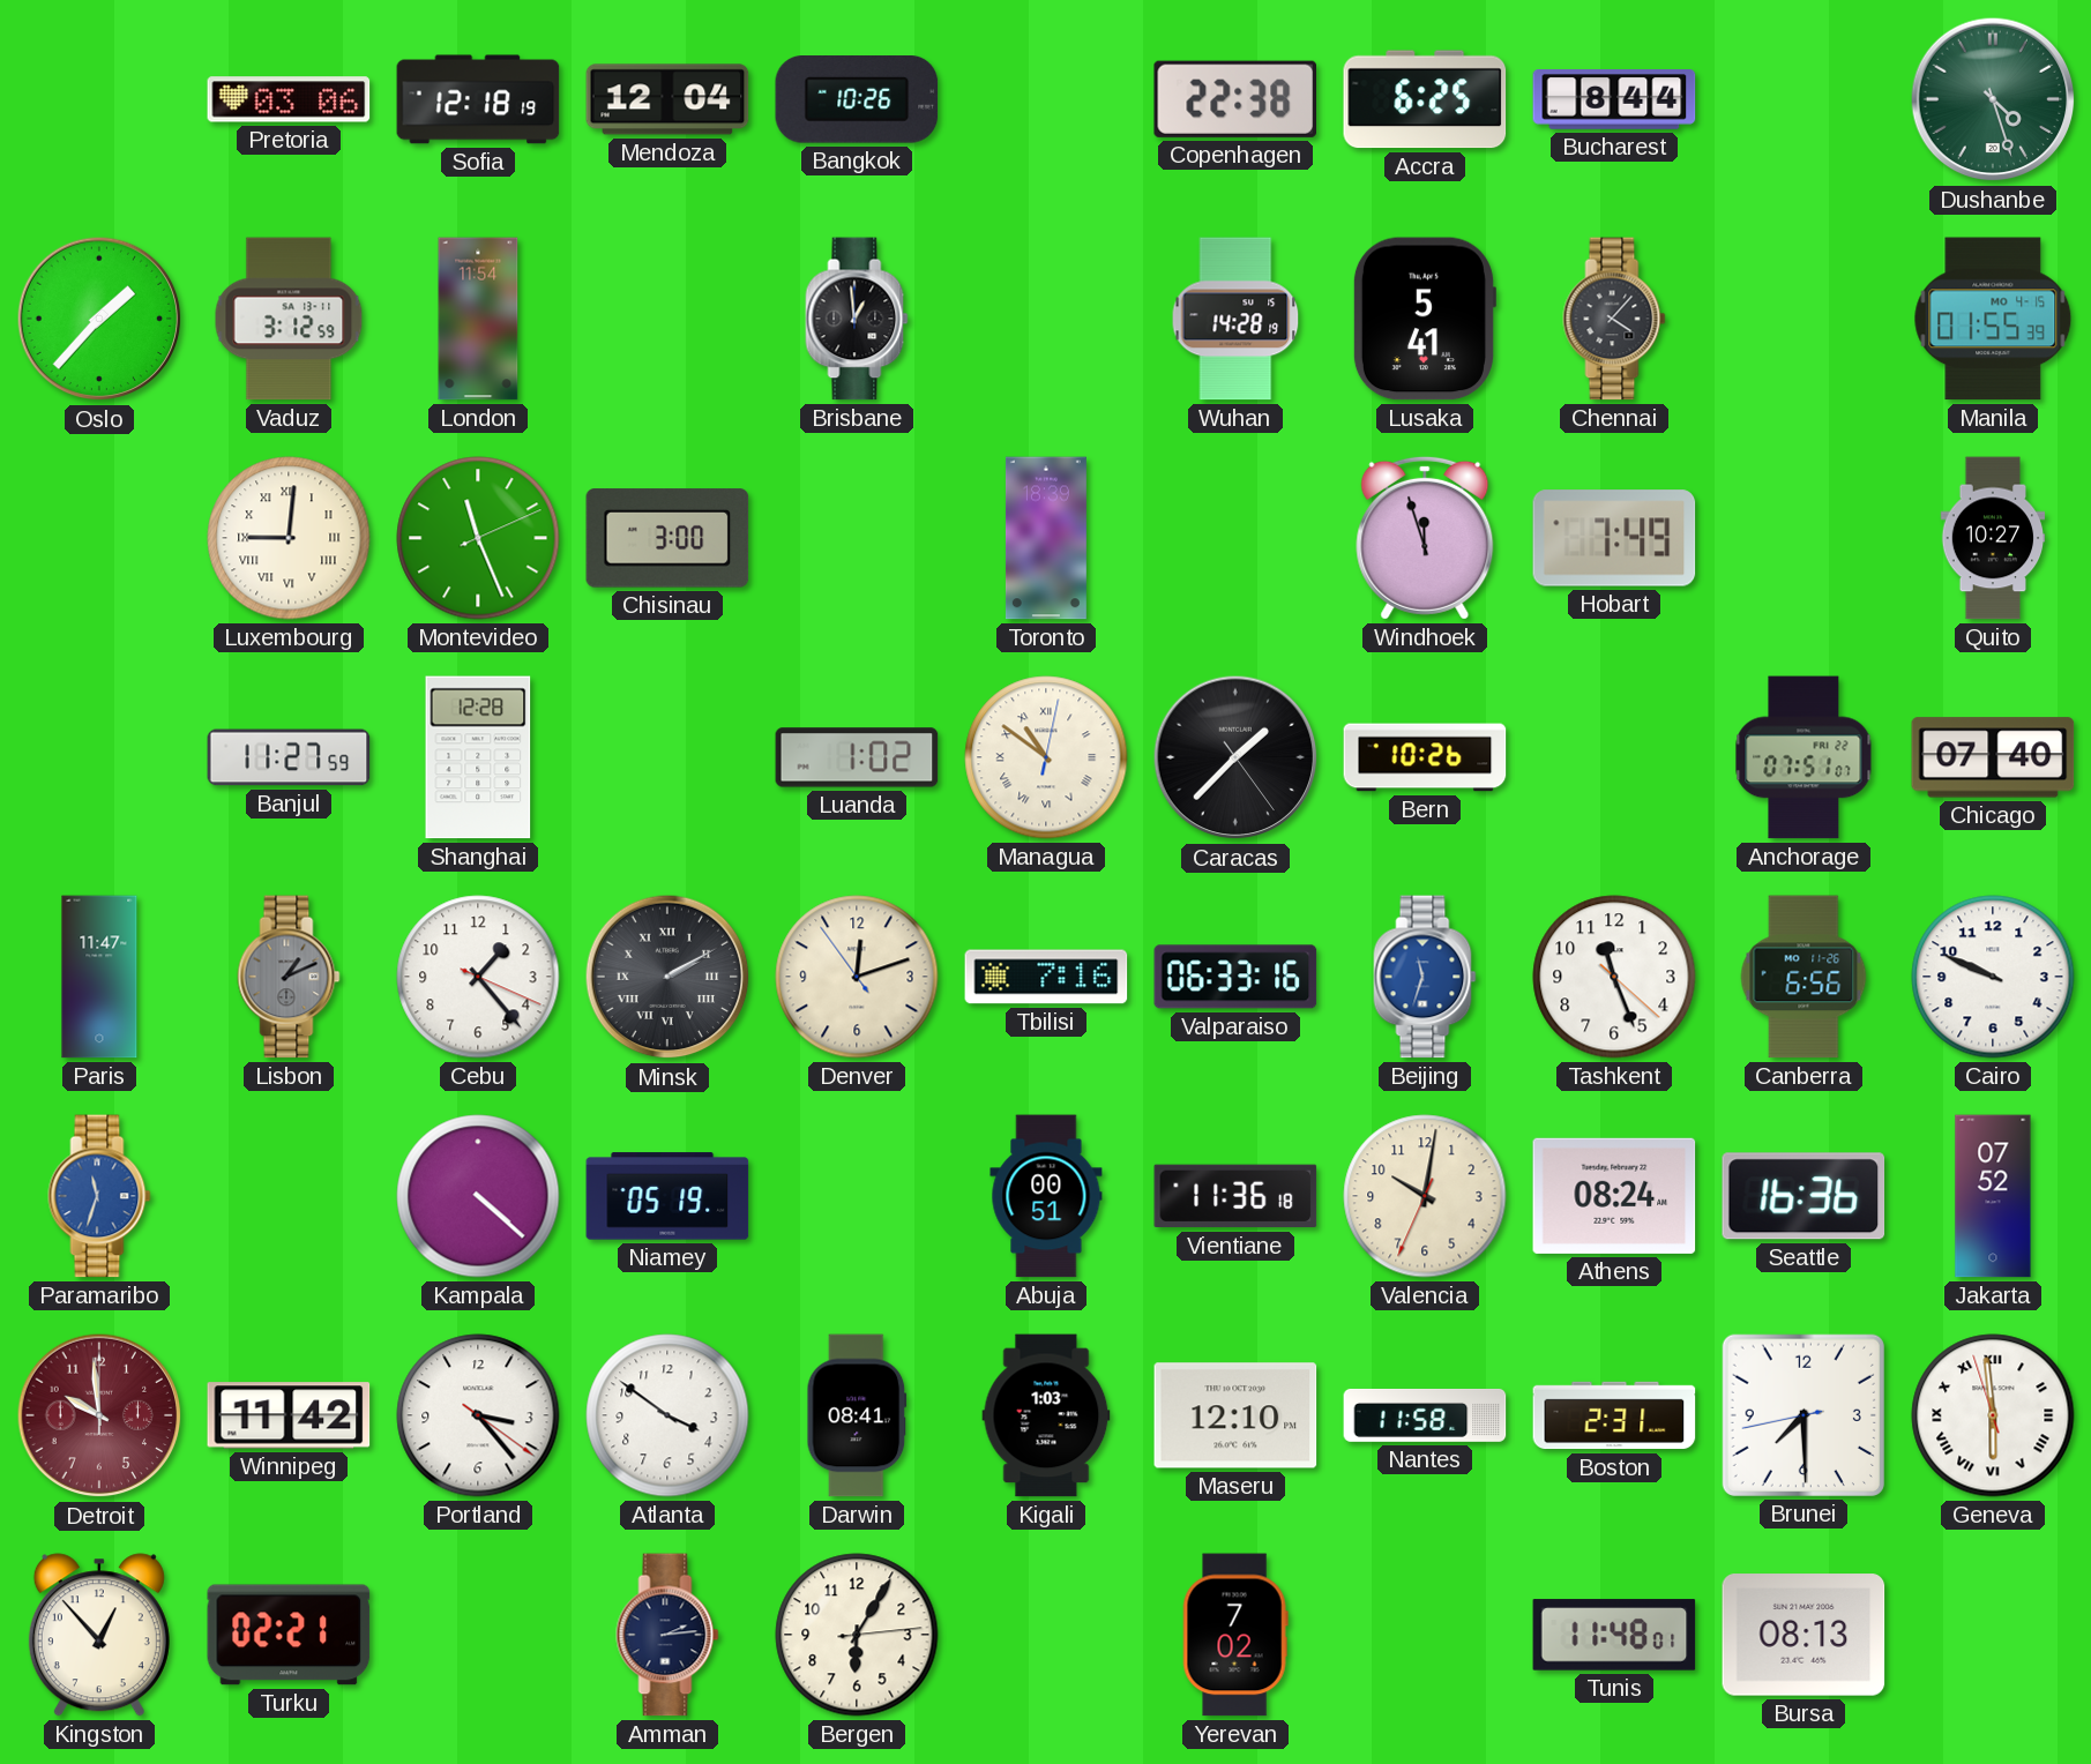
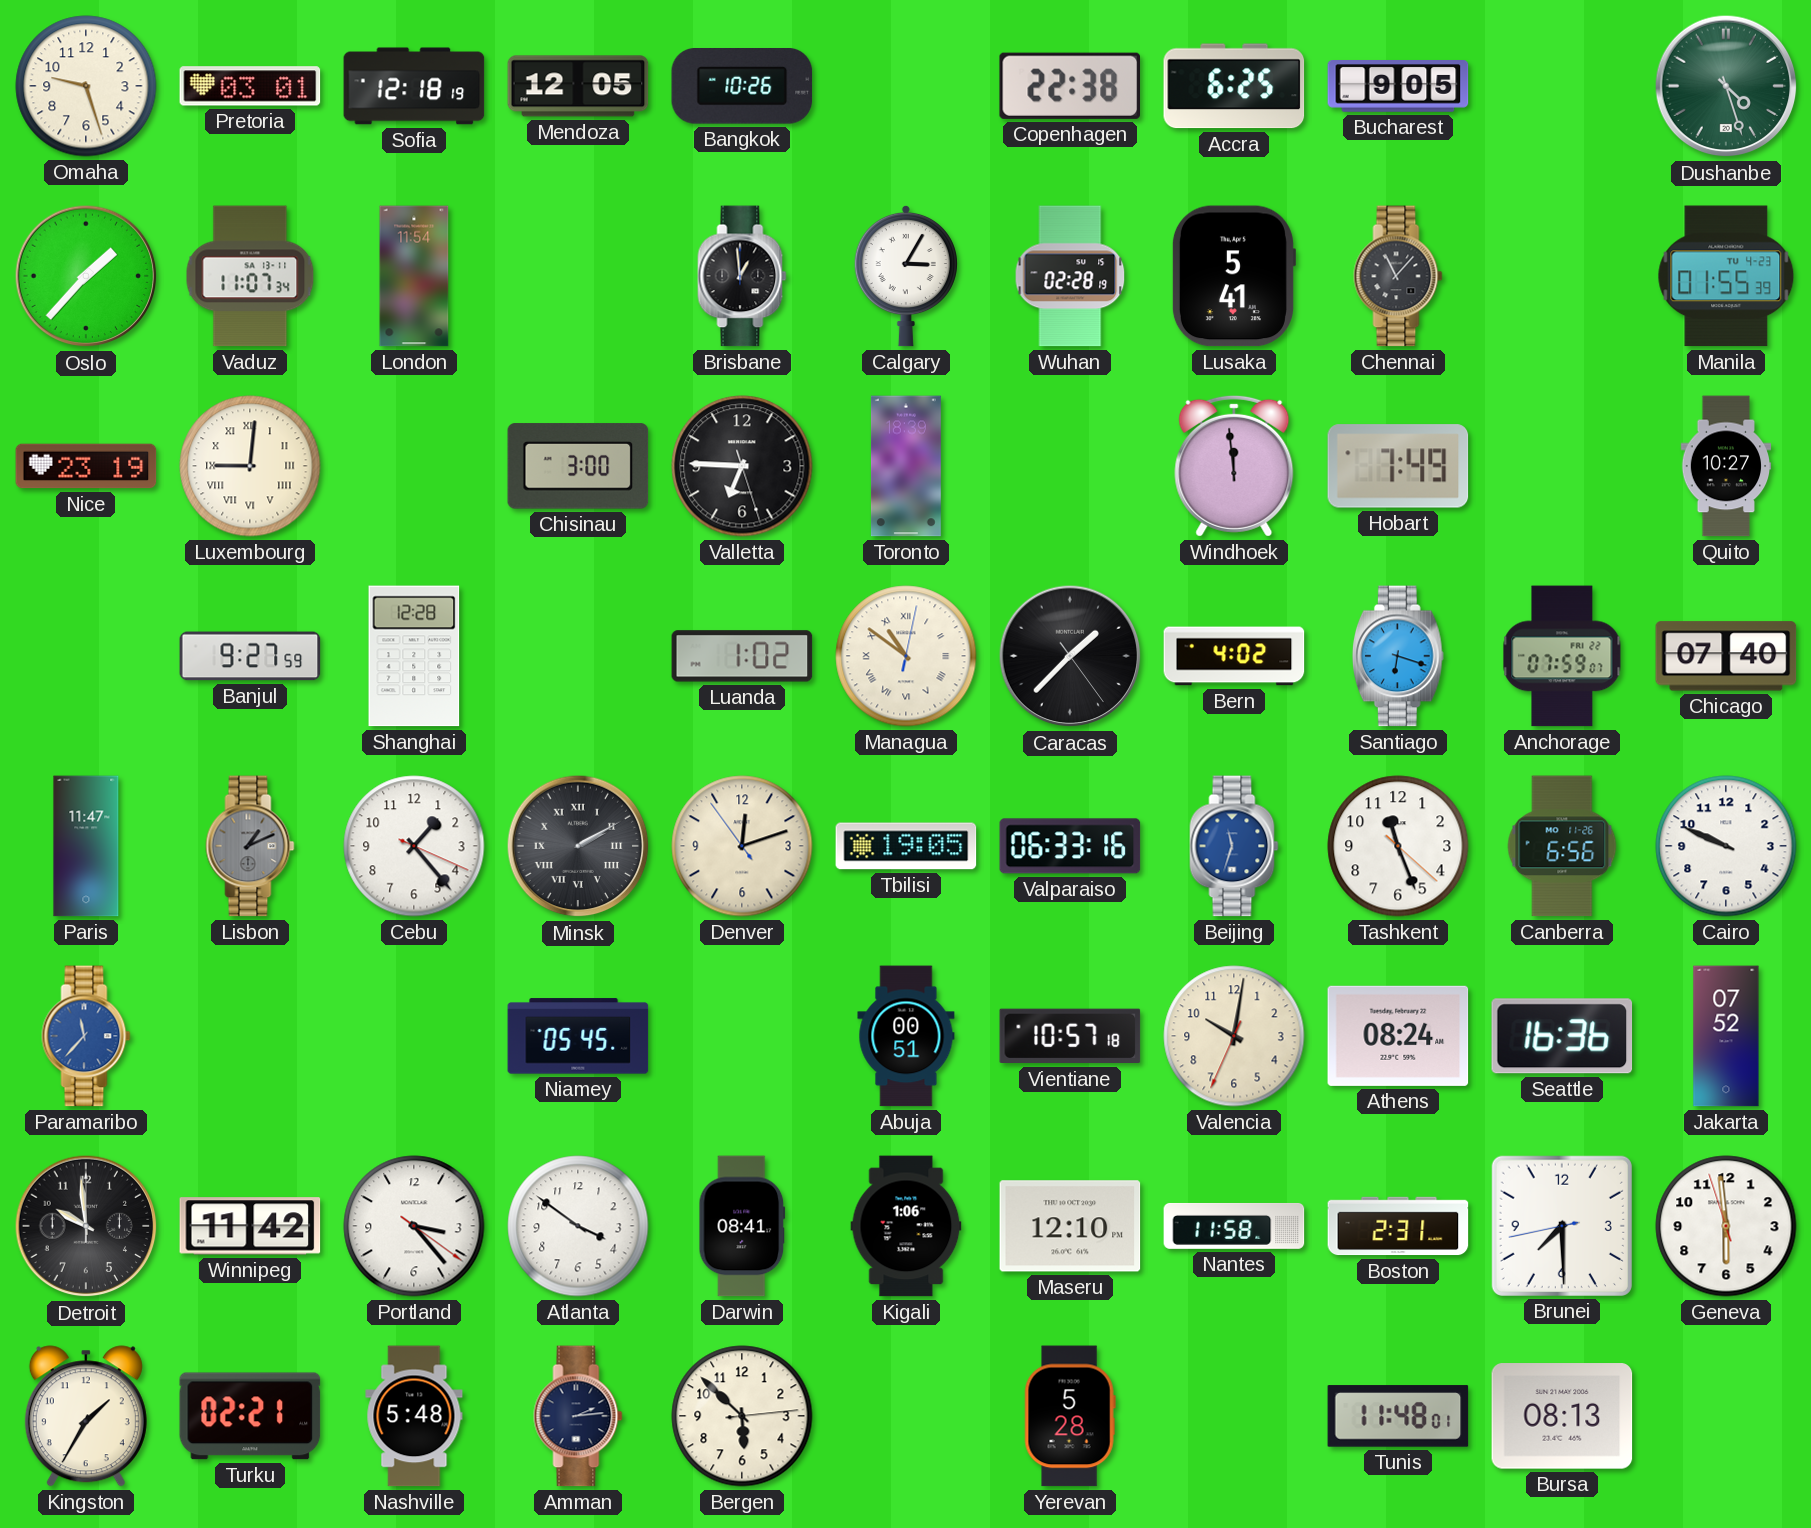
Omaha: none -> 9:27
Pretoria: 03:06 -> 03:01
Mendoza: 12:04 -> 12:05
Bucharest: 8:44 -> 9:05
Vaduz: 3:12 -> 11:07
Calgary: none -> 3:05
Wuhan: 14:28 -> 02:28
Chennai: 4:07 -> 11:07
Manila date: MO 4-15 -> TU 4-23
Nice: none -> 23:19
Montevideo: 11:26 -> none
Valletta: none -> 6:45
Windhoek: 11:57 -> 11:59
Banjul: 11:27 -> 9:27
Bern: 10:26 -> 4:02
Santiago: none -> 6:18
Anchorage: 07:51 -> 07:59
Tbilisi: 7:16 -> 19:05
Paramaribo: 11:33 -> 11:37
Kampala: 4:22 -> none
Niamey: 05:19 -> 05:45
Vientiane: 11:36 -> 10:57
Detroit dial: burgundy -> black
Kigali: 1:03 -> 1:06
Geneva numerals: Roman -> Arabic
Kingston: 12:53 -> 1:35
Nashville: none -> 5:48
Bergen: 6:05 -> 5:52
Yerevan: 7:02 -> 5:28
